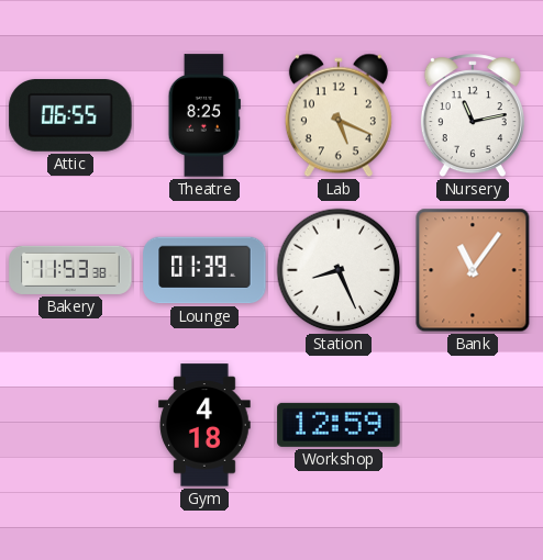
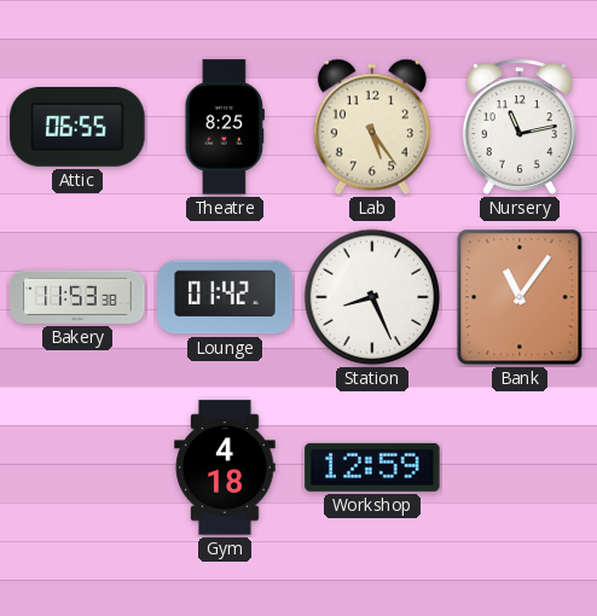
Lab: 5:19 -> 5:24
Lounge: 01:39 -> 01:42
